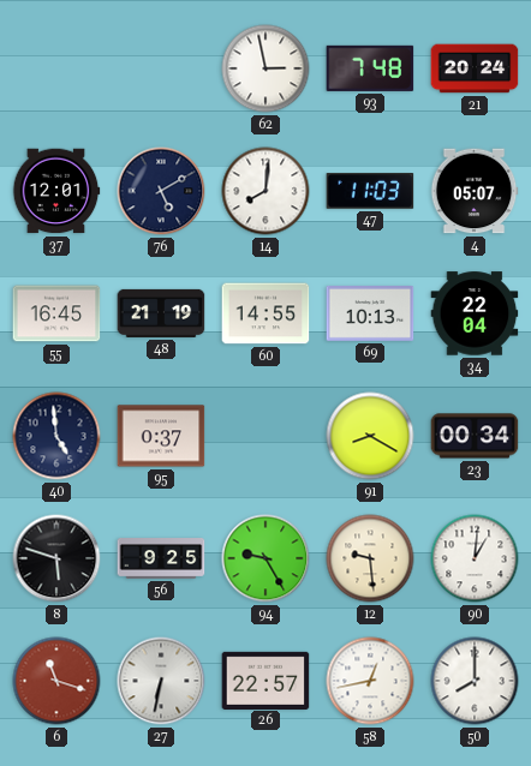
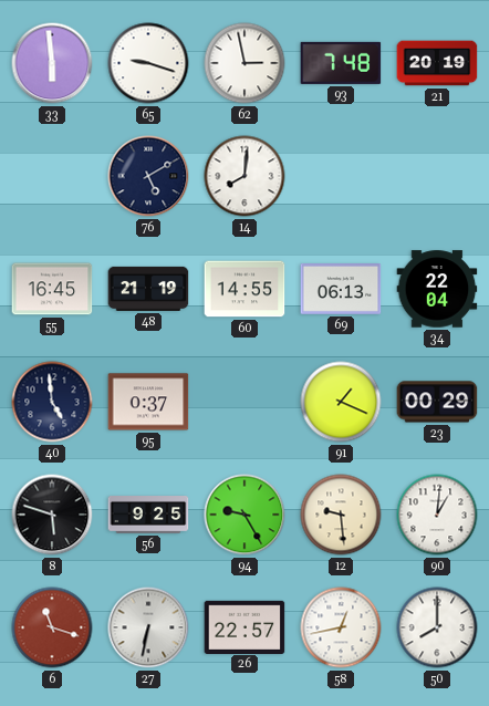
33: none -> 5:59
65: none -> 9:18
21: 20:24 -> 20:19
37: 12:01 -> none
47: 11:03 -> none
4: 05:07 -> none
69: 10:13 -> 06:13
91: 8:20 -> 1:19
23: 00:34 -> 00:29
